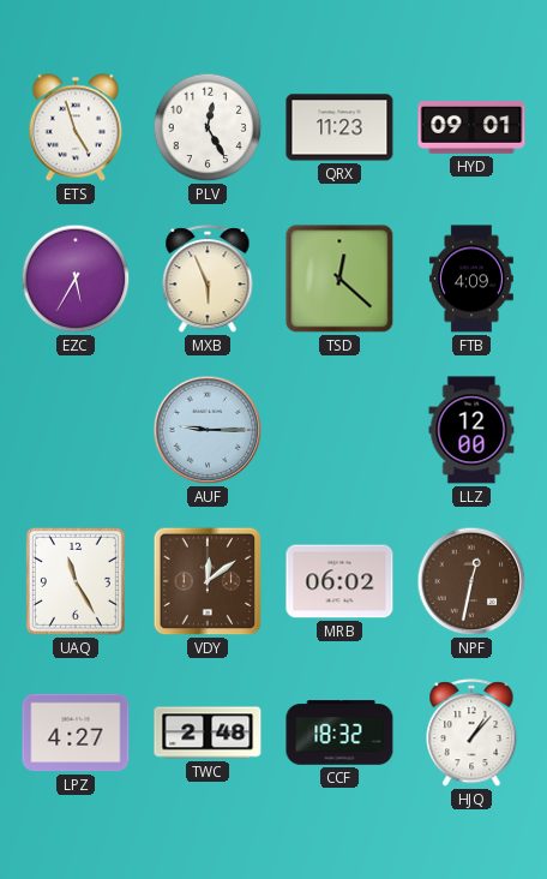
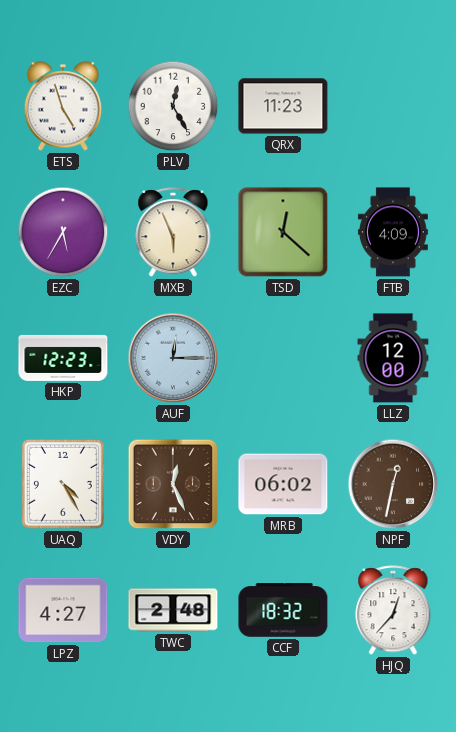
HYD: 09:01 -> none
HKP: none -> 12:23
AUF: 9:15 -> 12:15
UAQ: 11:25 -> 4:25
VDY: 12:09 -> 12:26
HJQ: 1:07 -> 12:37
